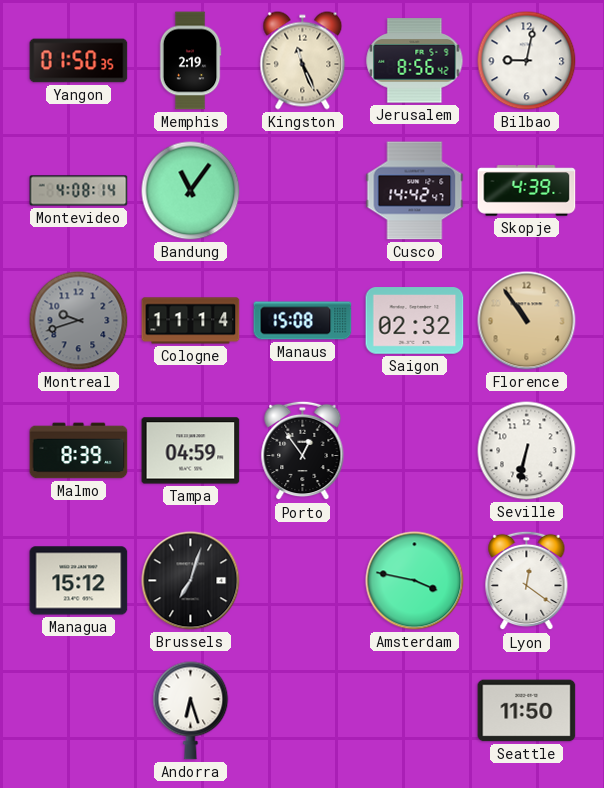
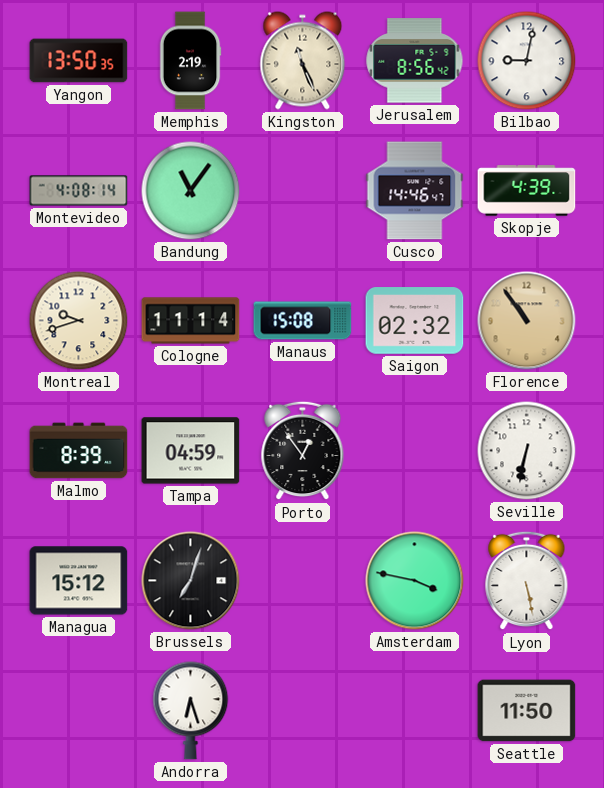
Yangon: 01:50 -> 13:50
Cusco: 14:42 -> 14:46
Montreal dial: grey -> cream
Lyon: 12:21 -> 5:28
